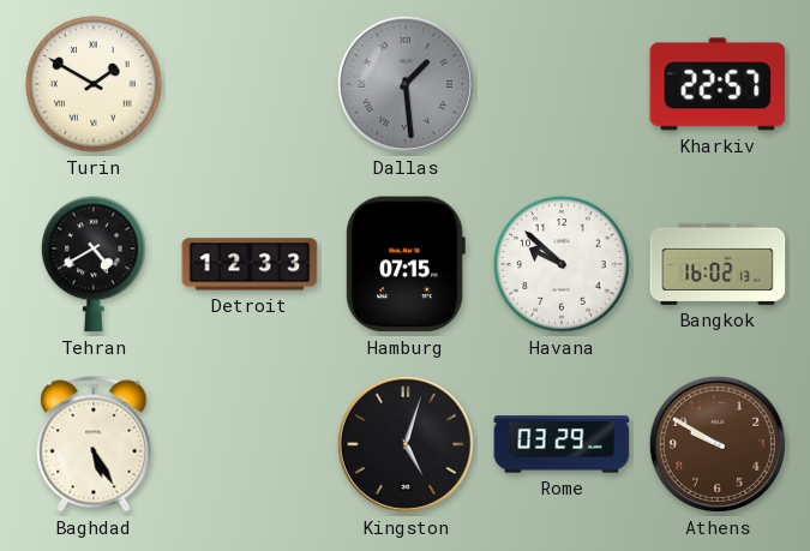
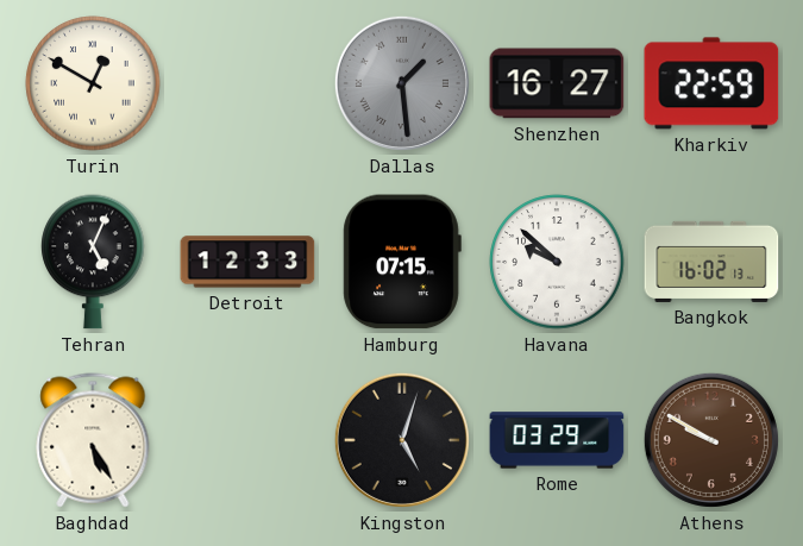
Turin: 1:50 -> 12:50
Shenzhen: none -> 16:27
Kharkiv: 22:57 -> 22:59
Tehran: 4:40 -> 5:04
